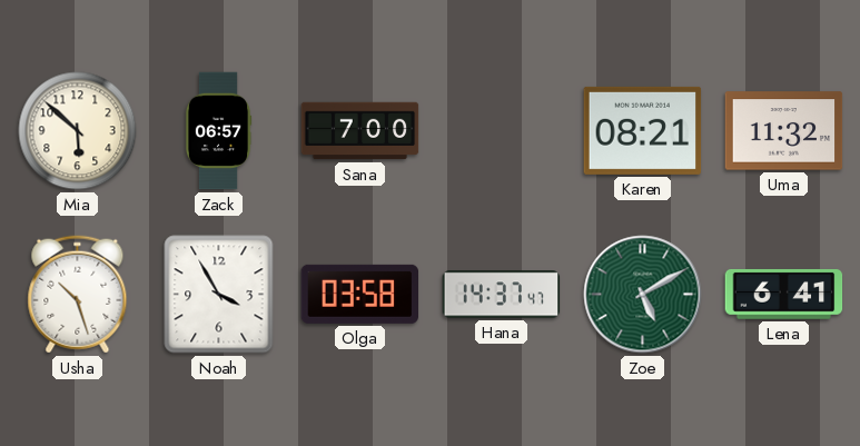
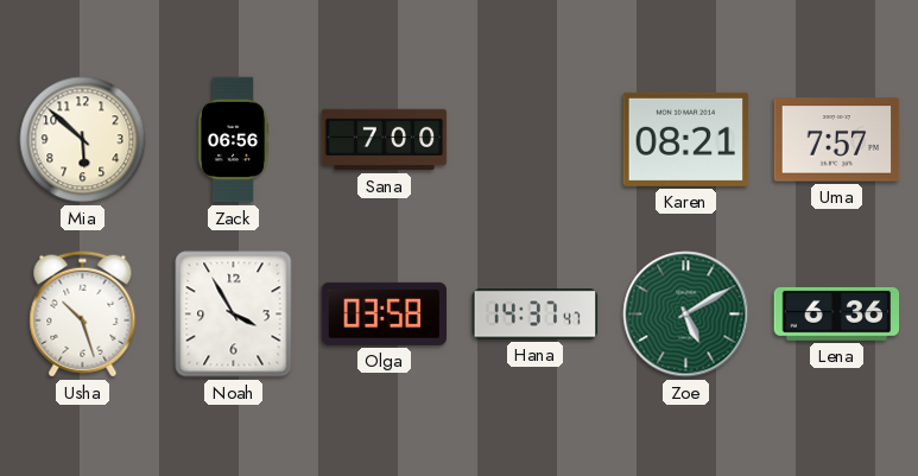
Zack: 06:57 -> 06:56
Uma: 11:32 -> 7:57
Lena: 6:41 -> 6:36
